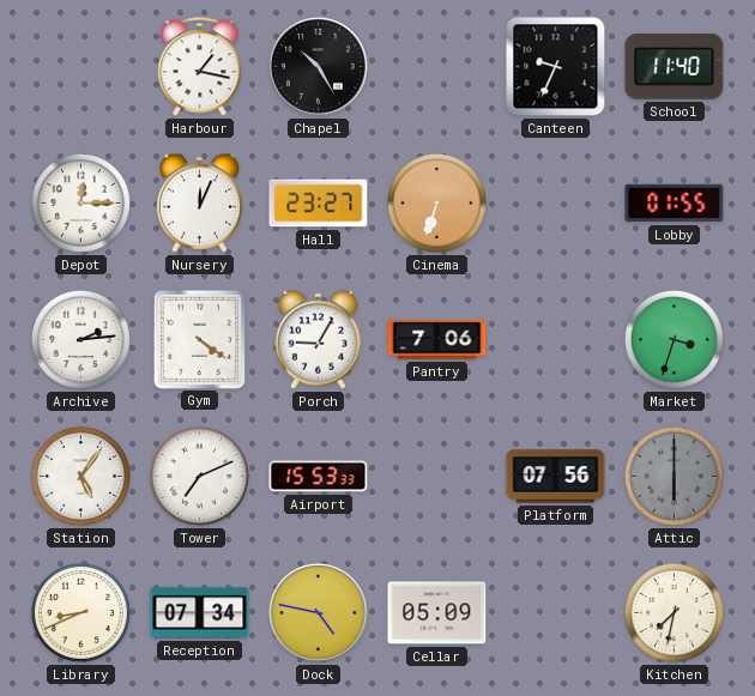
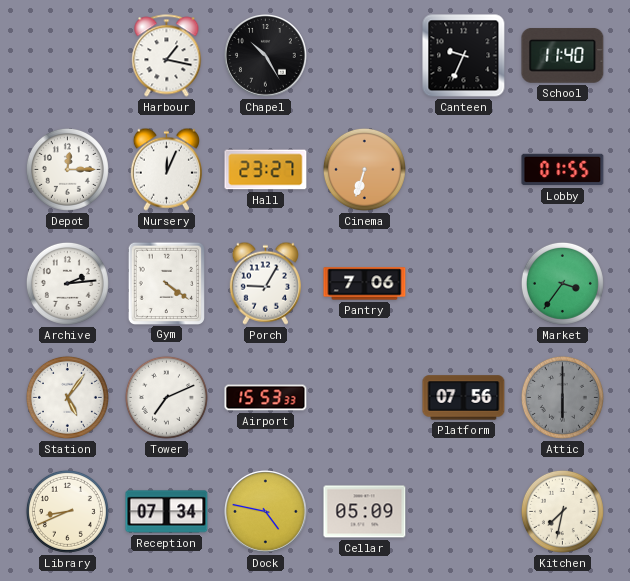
Market: 3:33 -> 3:36
